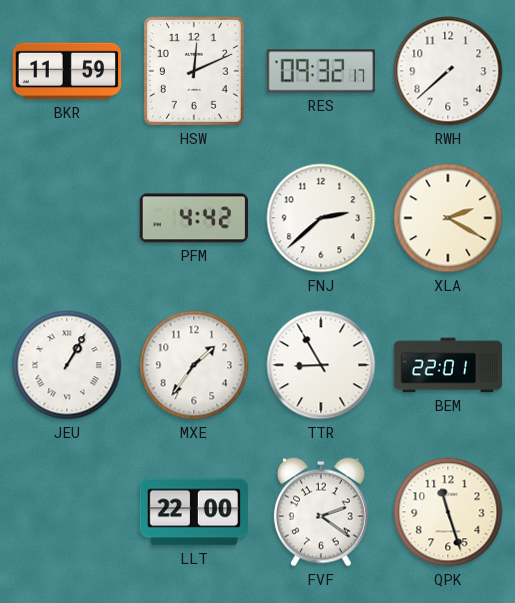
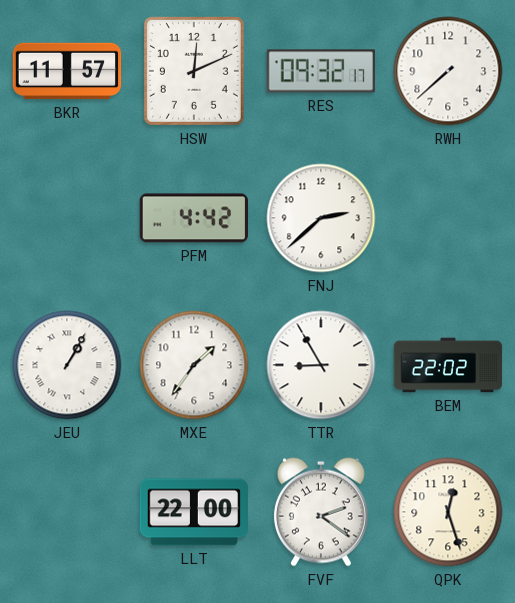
BKR: 11:59 -> 11:57
XLA: 2:20 -> none
BEM: 22:01 -> 22:02
QPK: 11:27 -> 12:27
